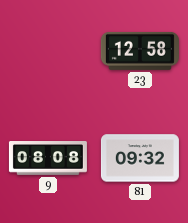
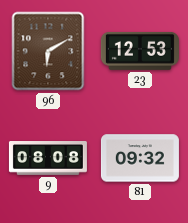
96: none -> 6:10
23: 12:58 -> 12:53
